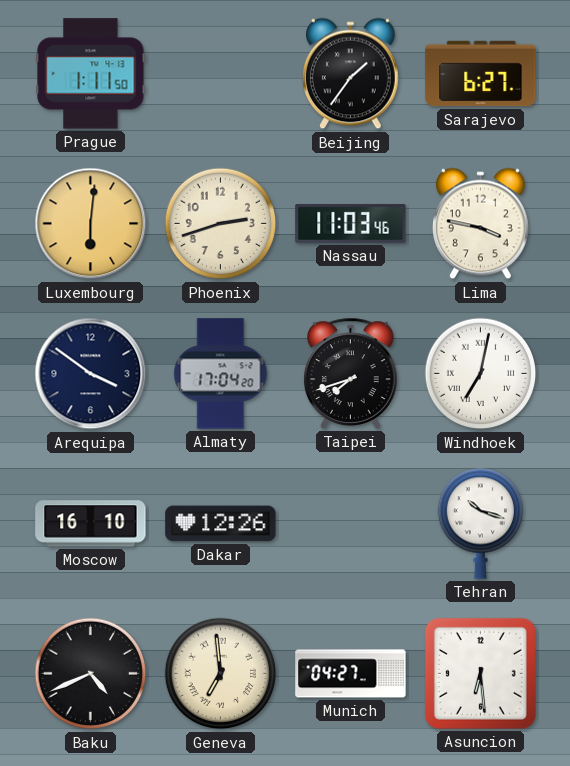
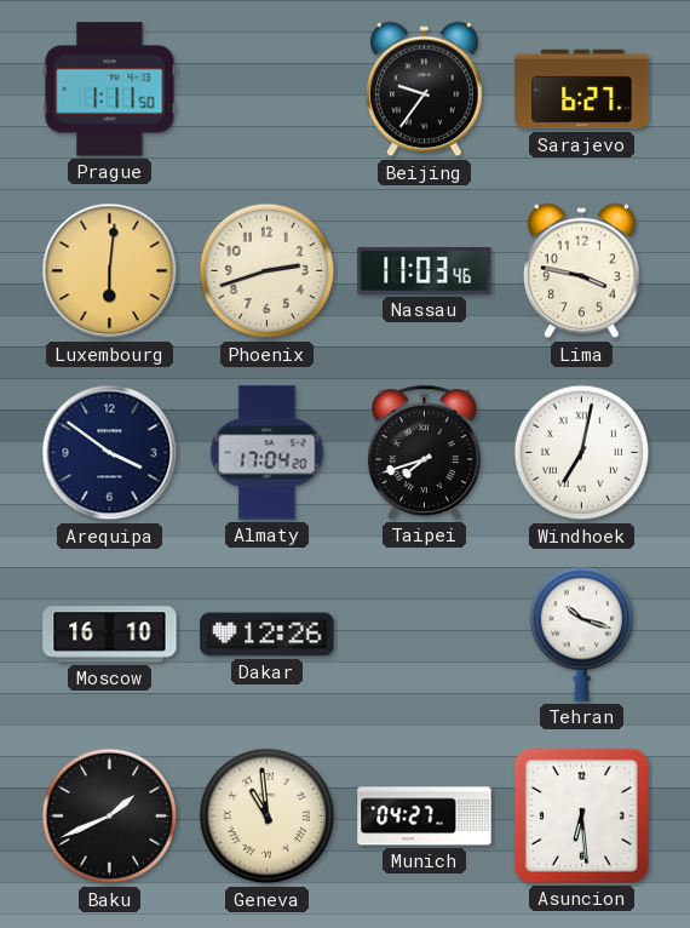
Beijing: 1:36 -> 9:36
Baku: 4:41 -> 1:41
Geneva: 6:59 -> 10:59
